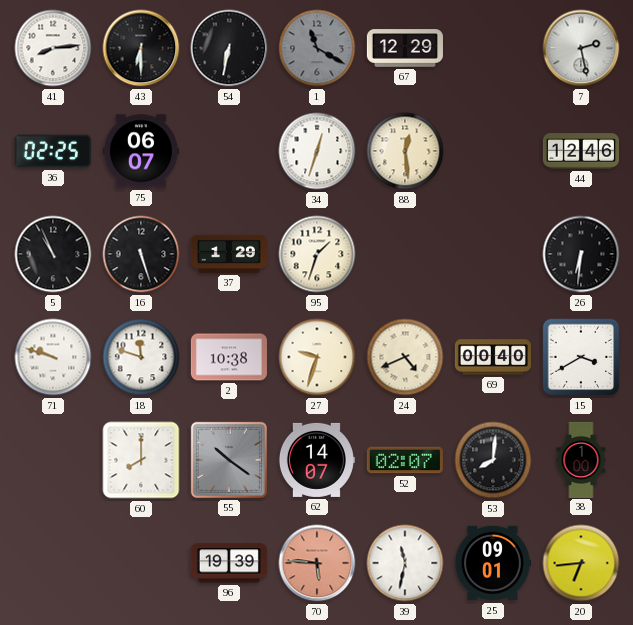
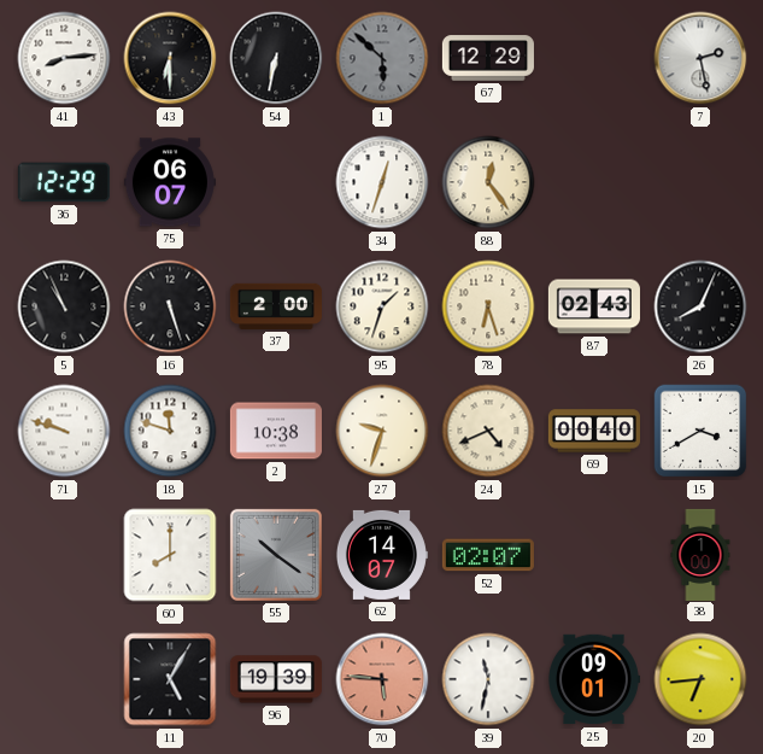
1: 11:20 -> 5:52
36: 02:25 -> 12:29
88: 12:29 -> 12:24
44: 12:46 -> none
37: 1:29 -> 2:00
78: none -> 6:27
87: none -> 02:43
26: 6:31 -> 8:04
53: 8:01 -> none
11: none -> 5:05
